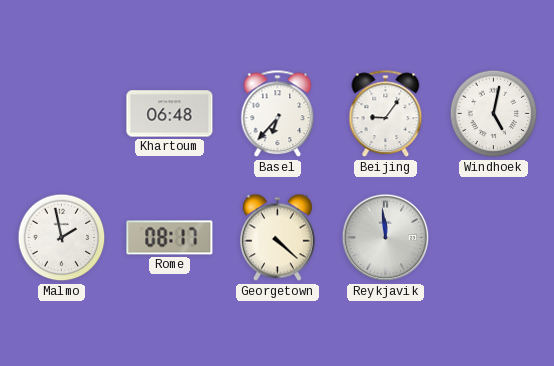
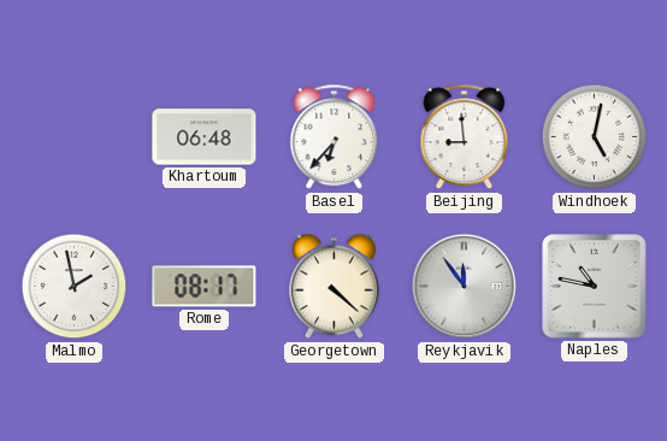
Beijing: 9:06 -> 8:59
Reykjavik: 11:59 -> 11:54
Naples: none -> 10:47
